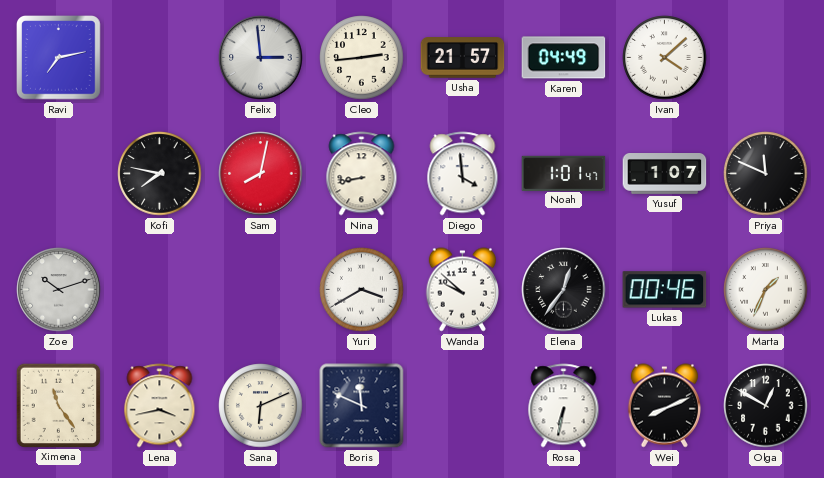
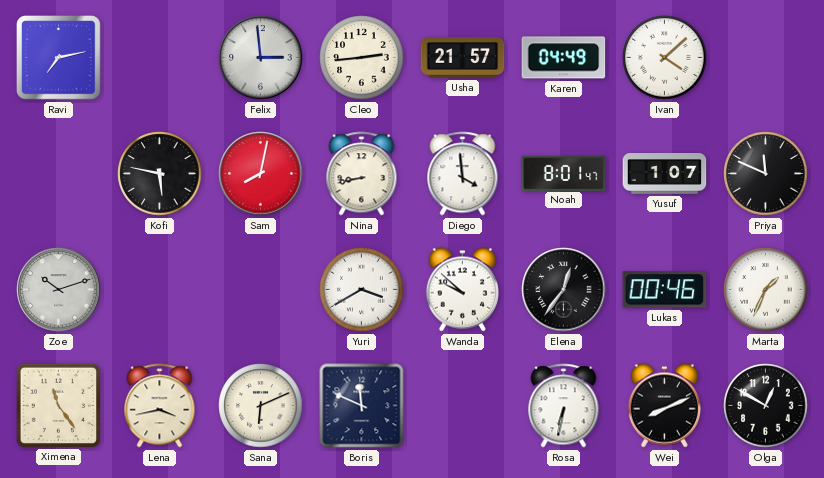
Kofi: 7:47 -> 5:47
Noah: 1:01 -> 8:01
